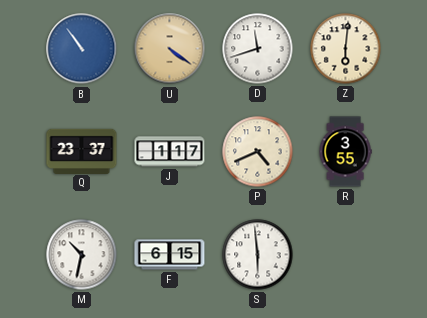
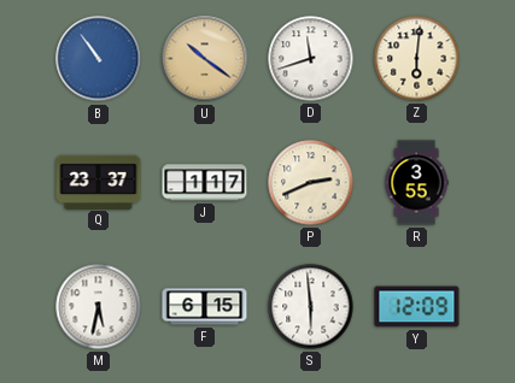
U: 4:21 -> 10:21
P: 4:41 -> 2:41
M: 10:32 -> 5:32
Y: none -> 12:09
